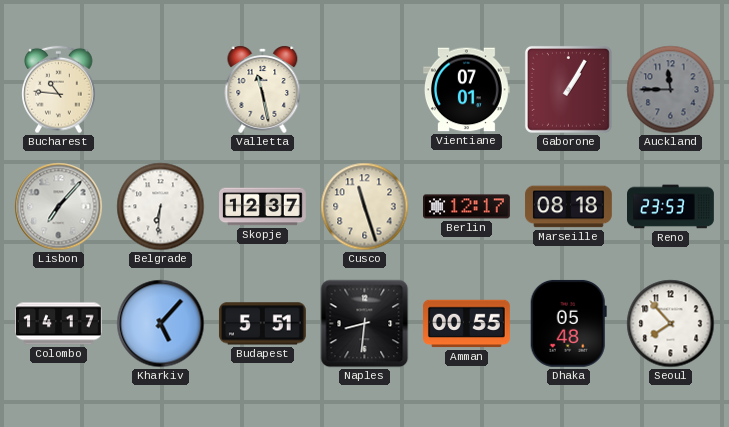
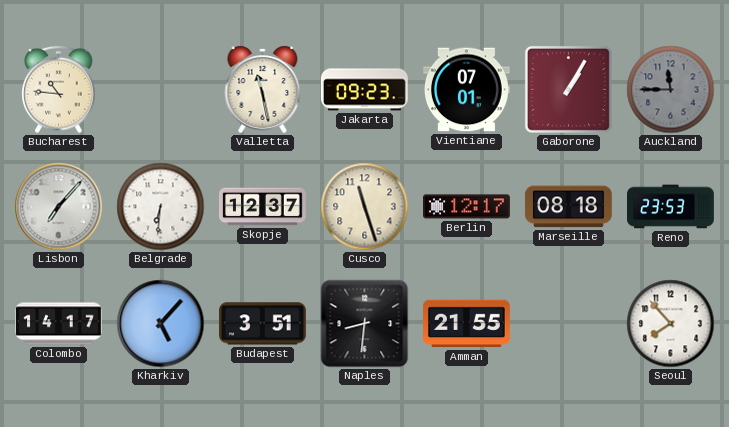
Jakarta: none -> 09:23
Budapest: 5:51 -> 3:51
Amman: 00:55 -> 21:55
Dhaka: 05:48 -> none
